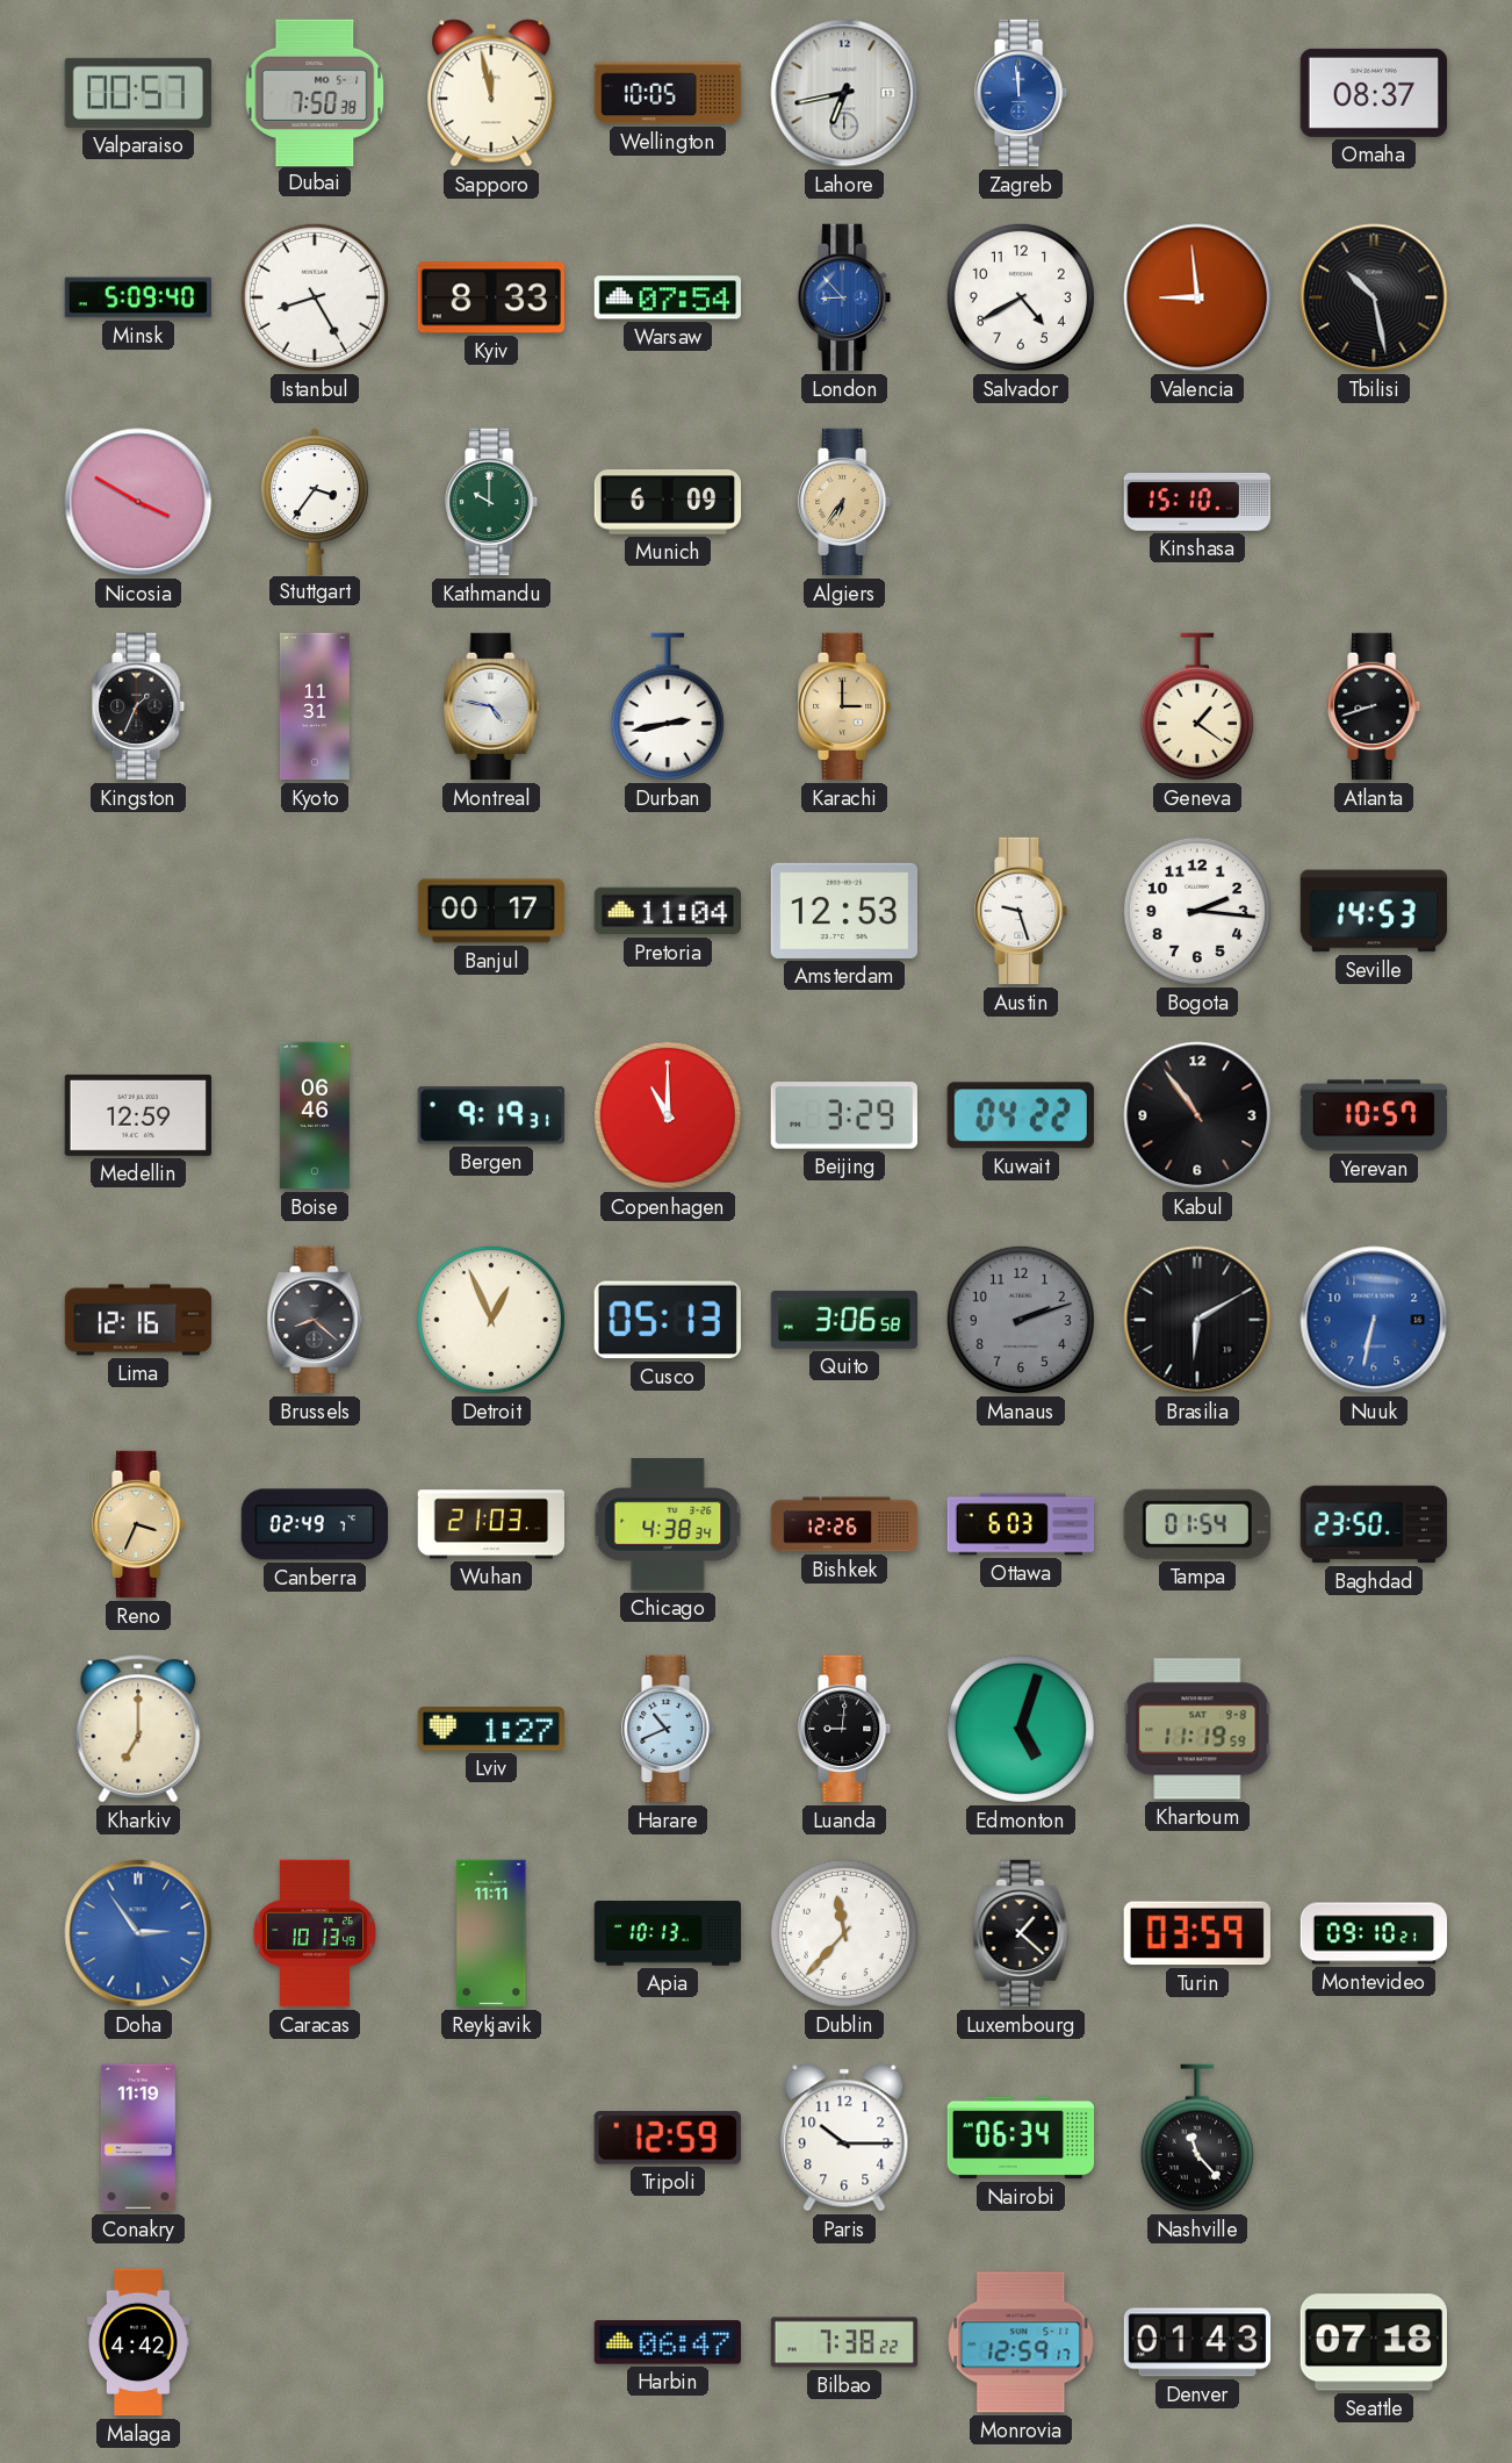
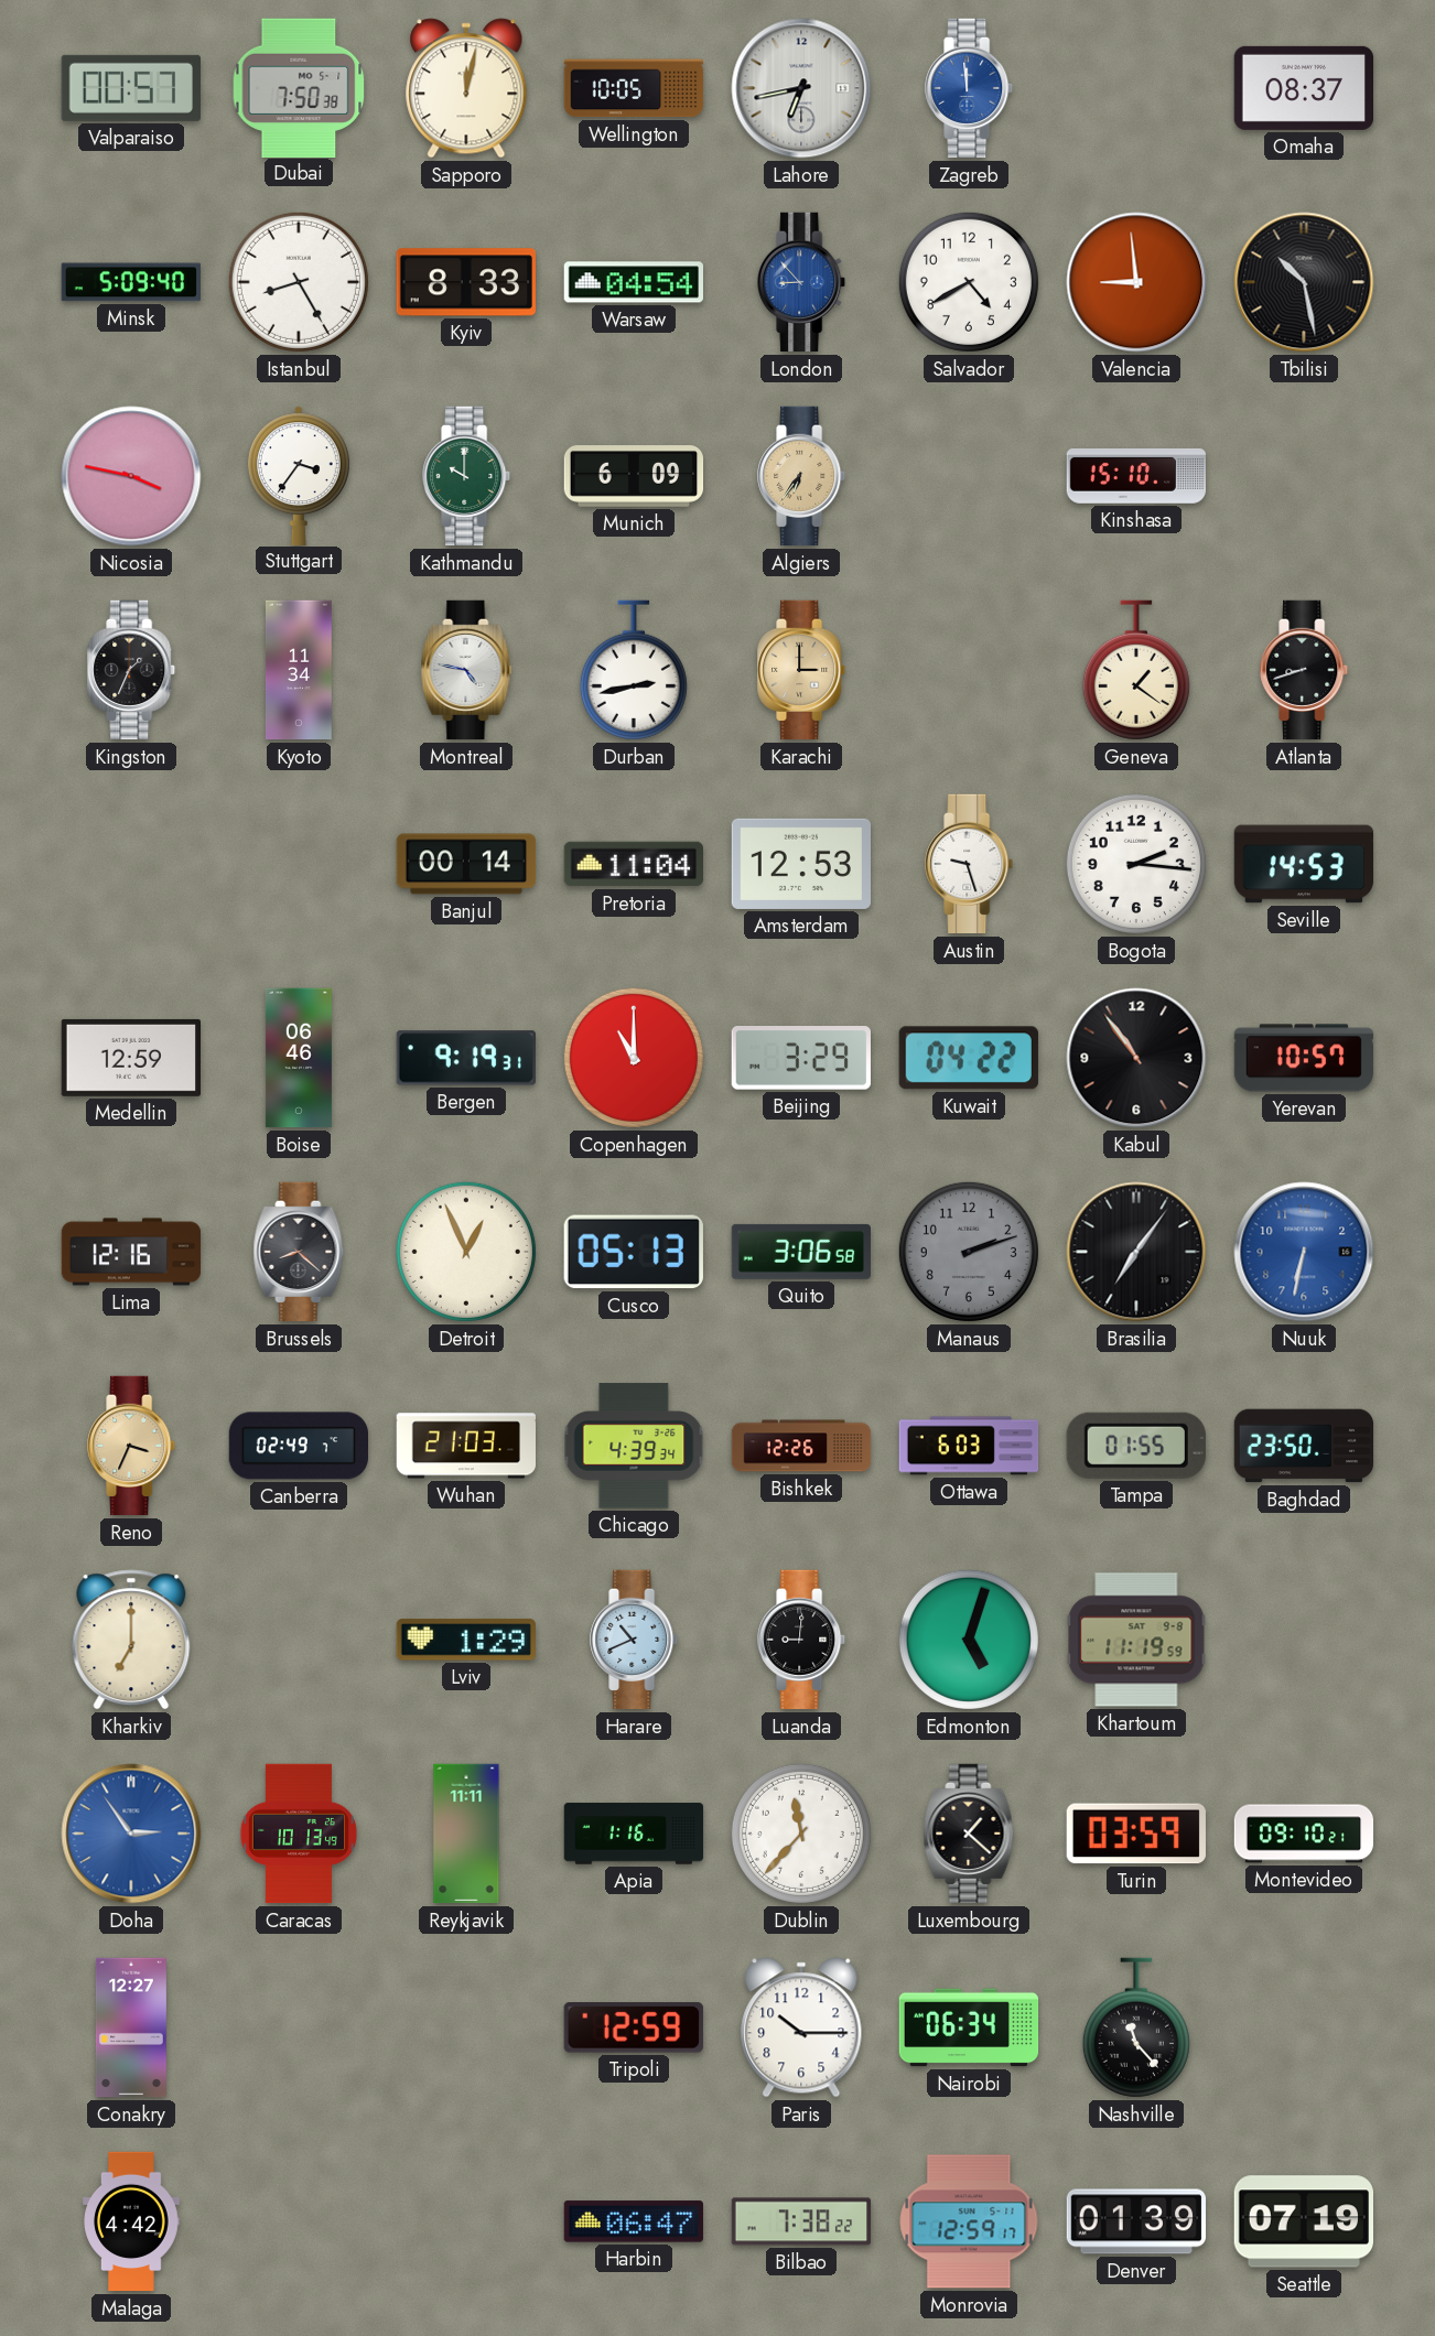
Sapporo: 11:58 -> 12:02
Warsaw: 07:54 -> 04:54
Nicosia: 3:50 -> 3:47
Kyoto: 11:31 -> 11:34
Banjul: 00:17 -> 00:14
Brasilia: 6:10 -> 7:06
Chicago: 4:38 -> 4:39
Tampa: 01:54 -> 01:55
Lviv: 1:27 -> 1:29
Apia: 10:13 -> 1:16
Conakry: 11:19 -> 12:27
Denver: 01:43 -> 01:39
Seattle: 07:18 -> 07:19
